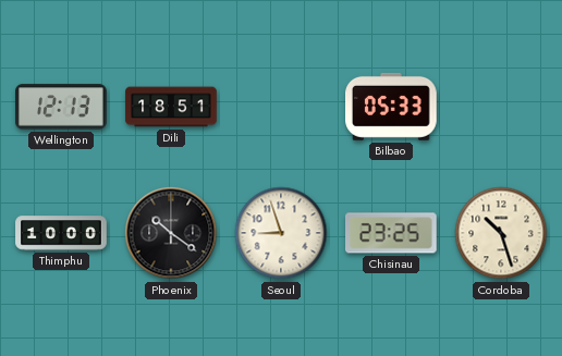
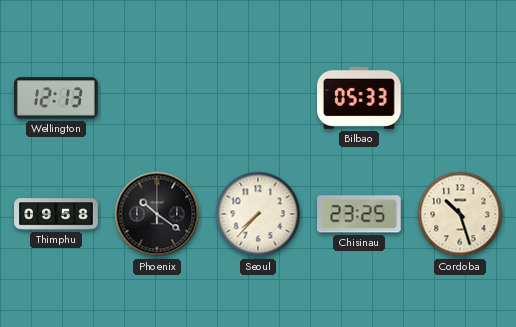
Dili: 18:51 -> none
Thimphu: 10:00 -> 09:58
Seoul: 8:57 -> 7:37
